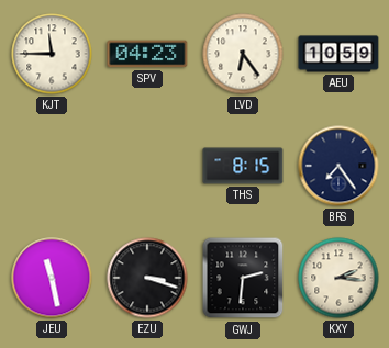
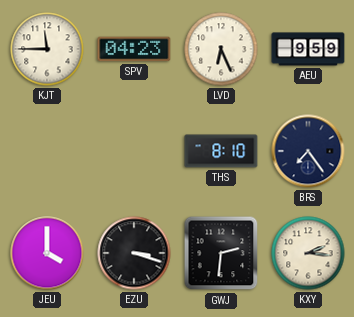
LVD: 6:24 -> 6:26
AEU: 10:59 -> 9:59
THS: 8:15 -> 8:10
JEU: 11:28 -> 4:00
